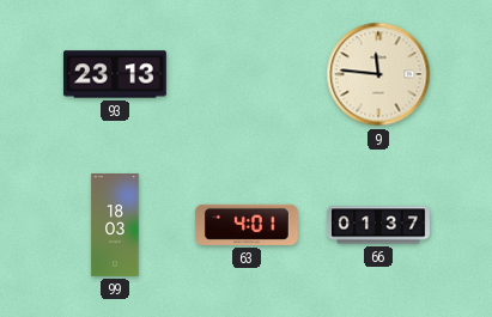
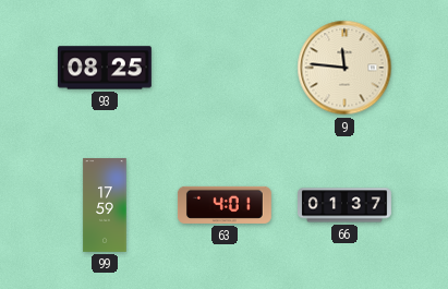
93: 23:13 -> 08:25
99: 18:03 -> 17:59
